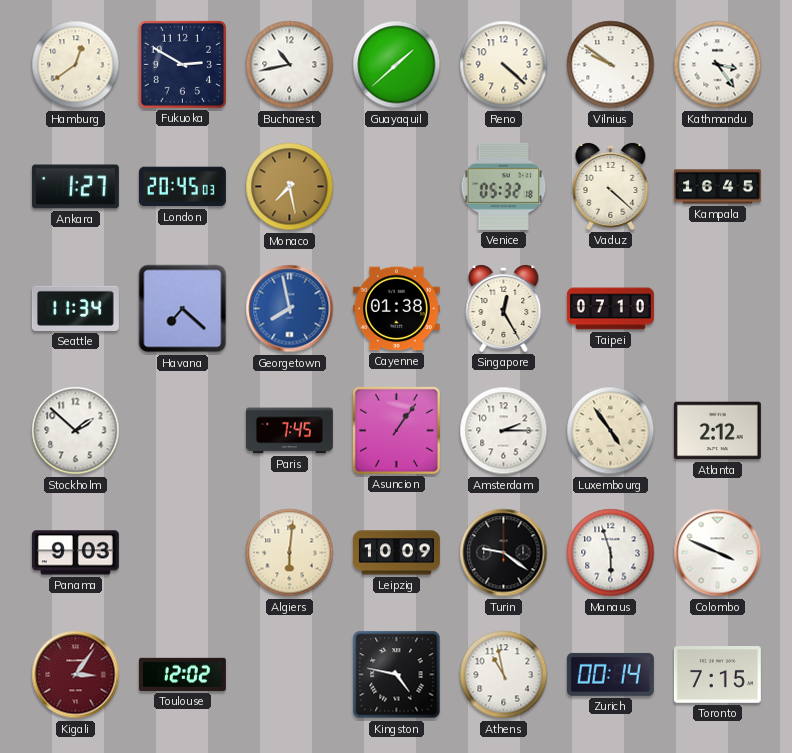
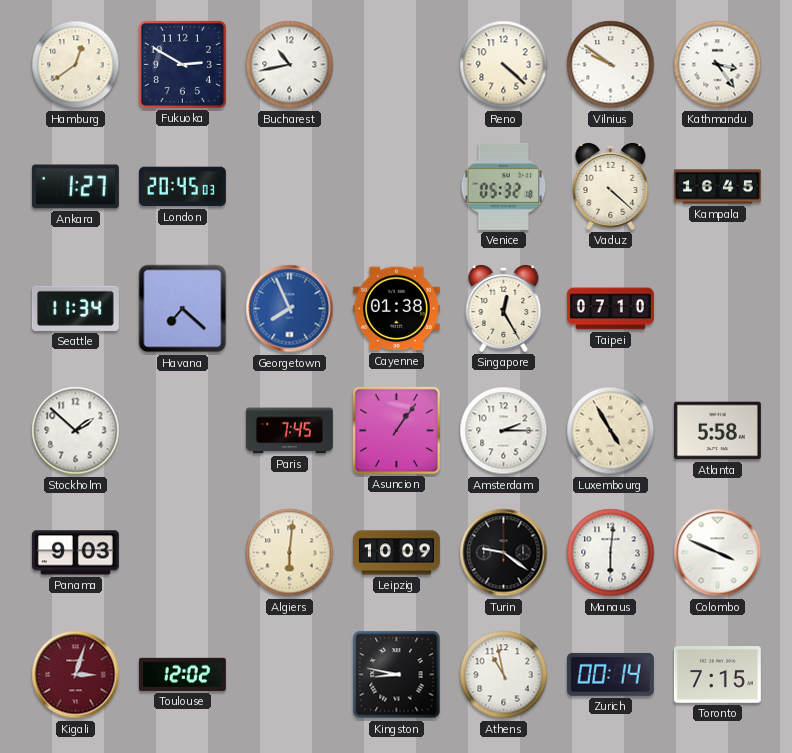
Guayaquil: 1:38 -> none
Monaco: 7:28 -> none
Georgetown: 7:58 -> 7:56
Luxembourg: 4:54 -> 4:55
Atlanta: 2:12 -> 5:58
Manaus: 5:57 -> 6:01
Kigali: 3:06 -> 3:03
Kingston: 4:47 -> 8:47
